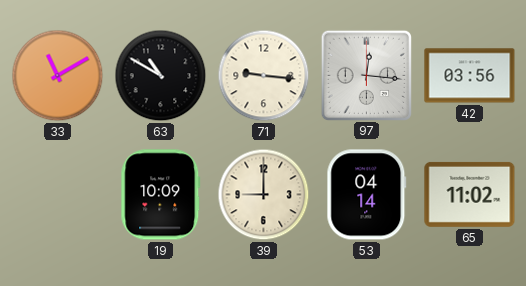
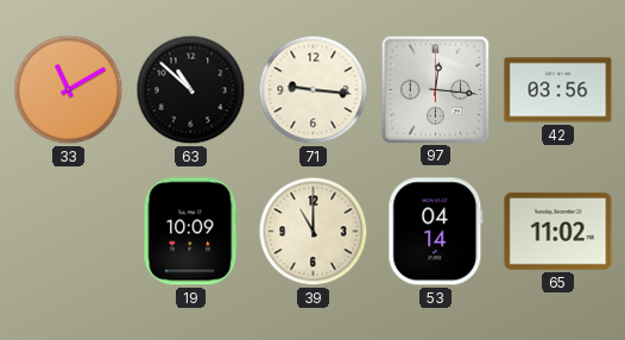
63: 10:50 -> 10:52
39: 9:00 -> 11:00
